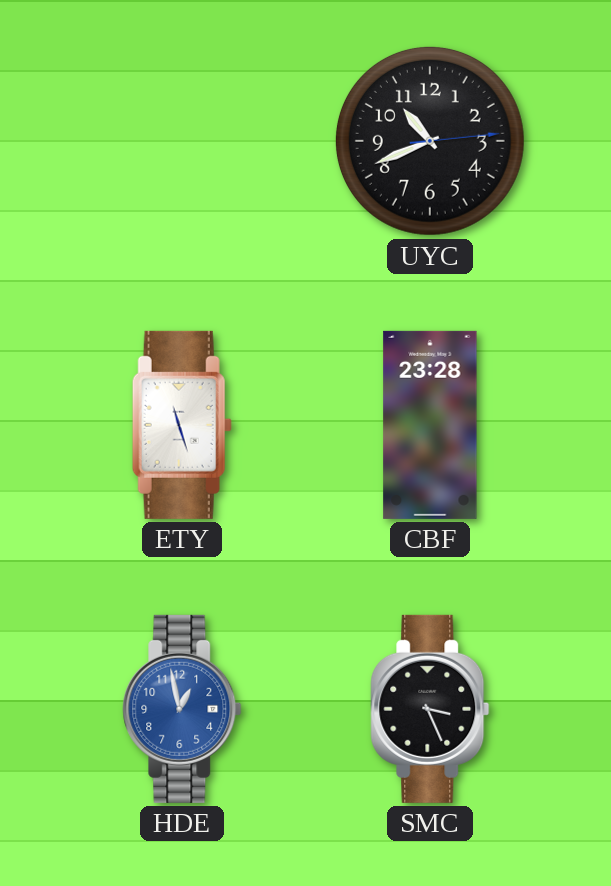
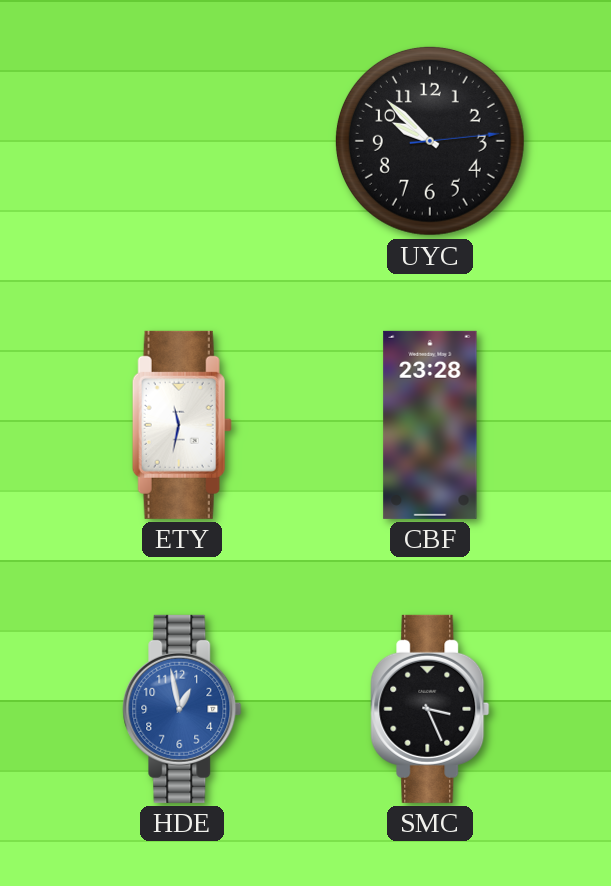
UYC: 10:41 -> 9:52
ETY: 11:27 -> 11:32
